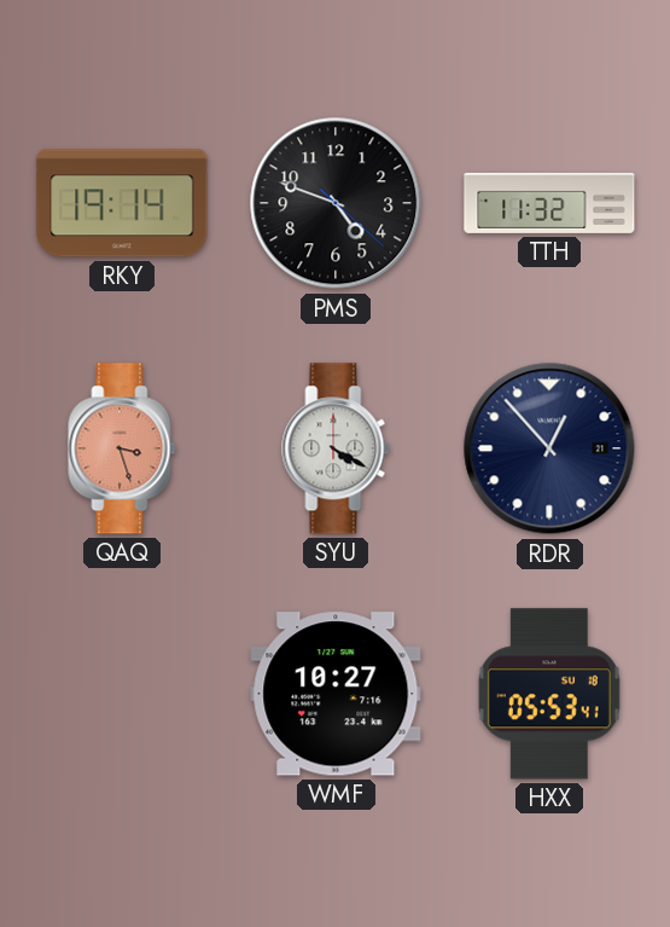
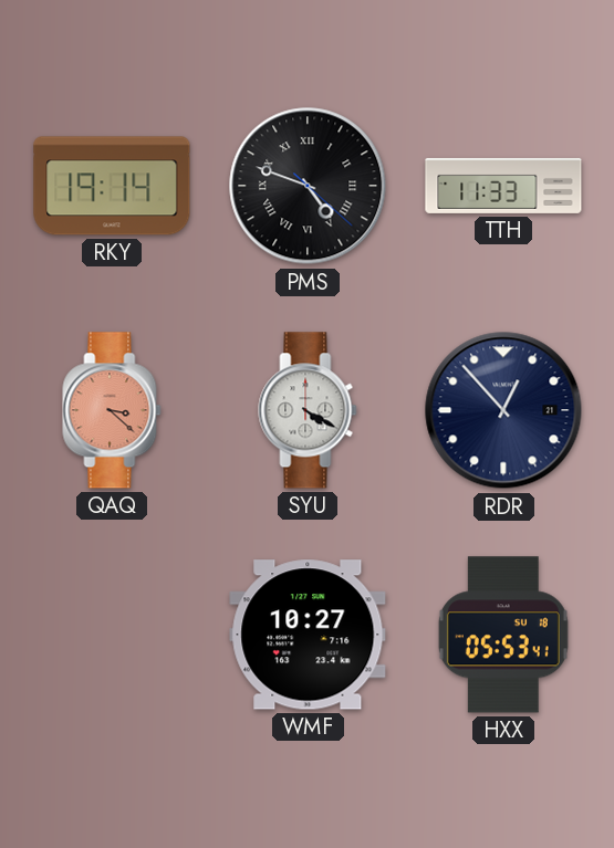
PMS numerals: Arabic -> Roman
TTH: 11:32 -> 11:33
QAQ: 3:27 -> 3:22
